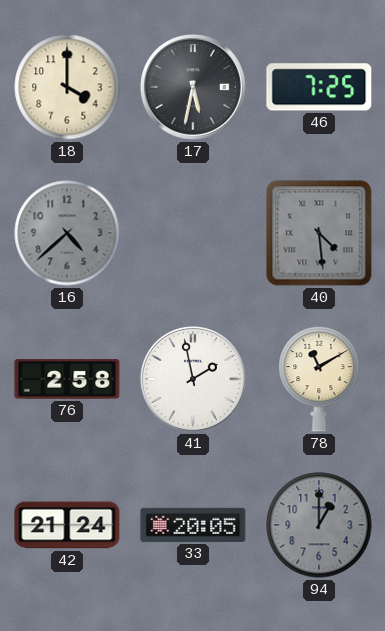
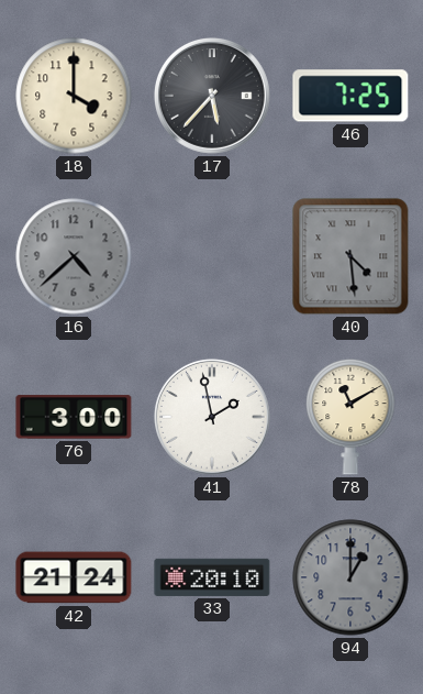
17: 5:32 -> 5:37
76: 2:58 -> 3:00
33: 20:05 -> 20:10
